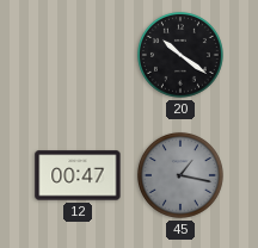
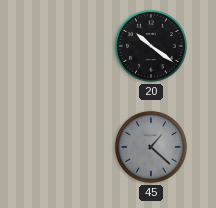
12: 00:47 -> none
45: 1:17 -> 1:22
